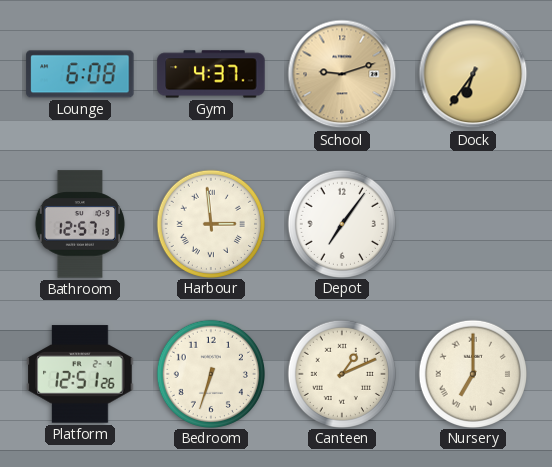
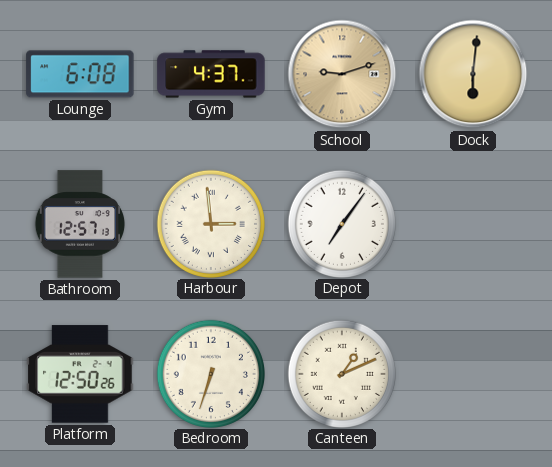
Dock: 6:36 -> 6:01
Platform: 12:51 -> 12:50
Nursery: 7:00 -> none
